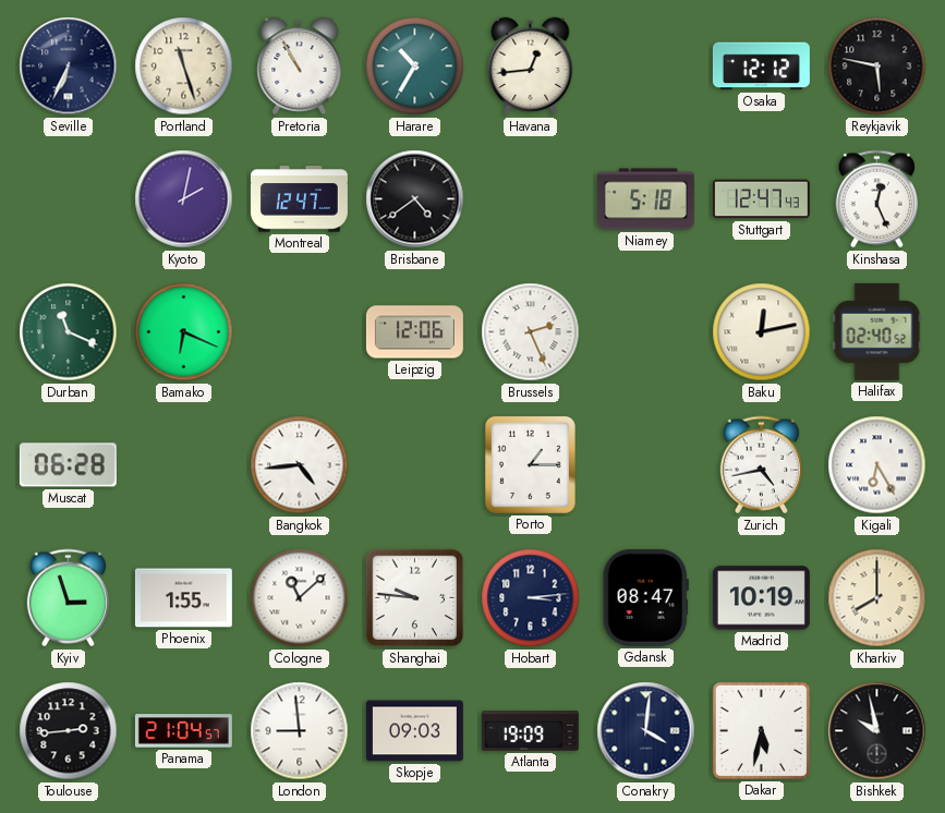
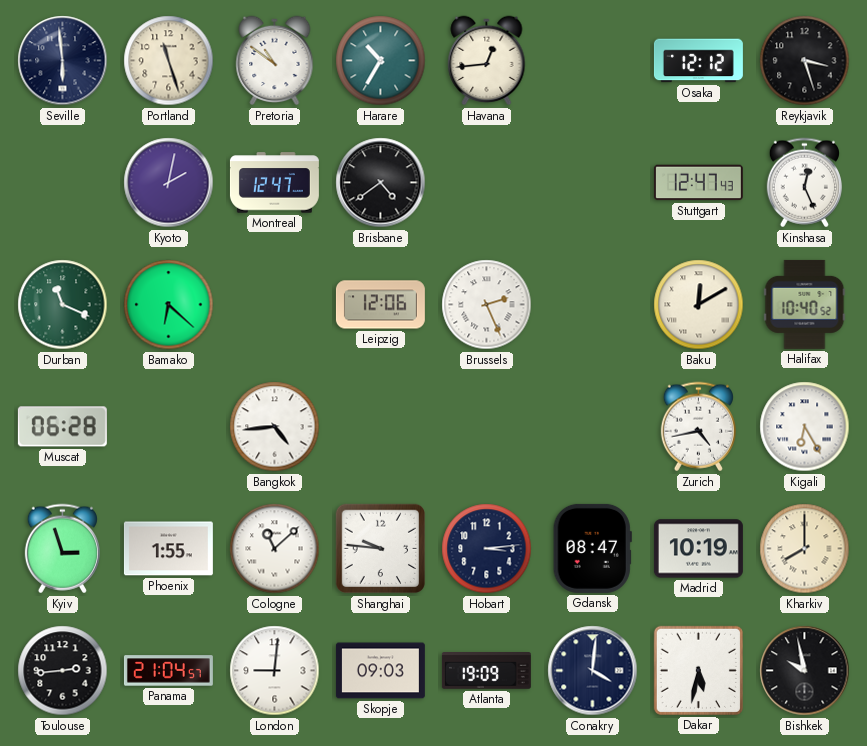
Seville: 6:34 -> 5:59
Pretoria: 10:55 -> 10:51
Reykjavik: 5:47 -> 3:27
Niamey: 5:18 -> none
Bamako: 6:19 -> 6:22
Baku: 12:13 -> 12:10
Halifax: 02:40 -> 10:40
Porto: 1:15 -> none
London: 8:59 -> 9:01
